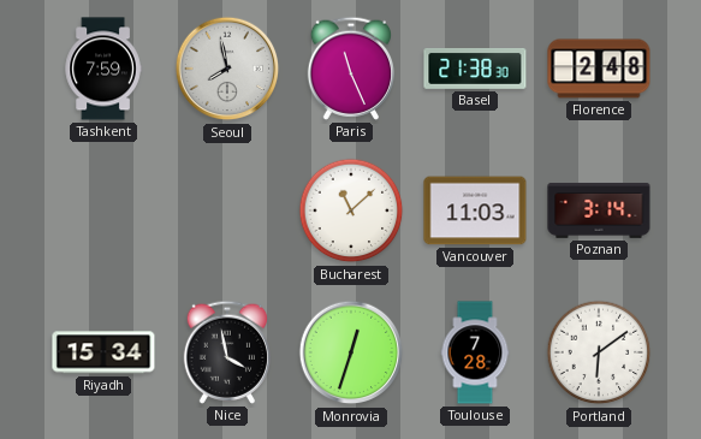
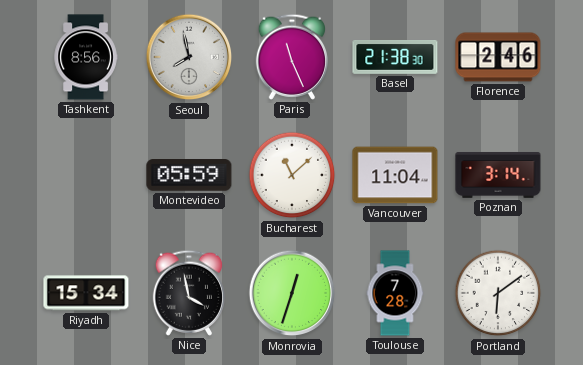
Tashkent: 7:59 -> 8:56
Florence: 2:48 -> 2:46
Montevideo: none -> 05:59
Vancouver: 11:03 -> 11:04
